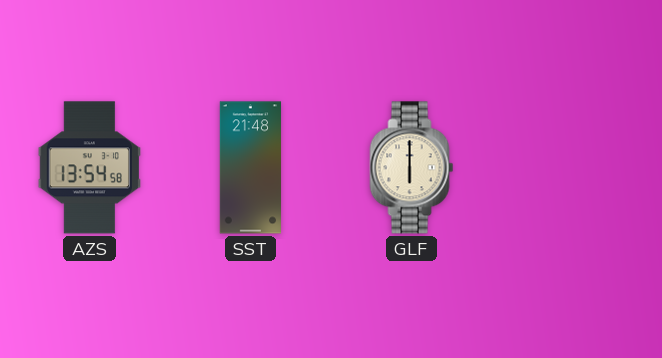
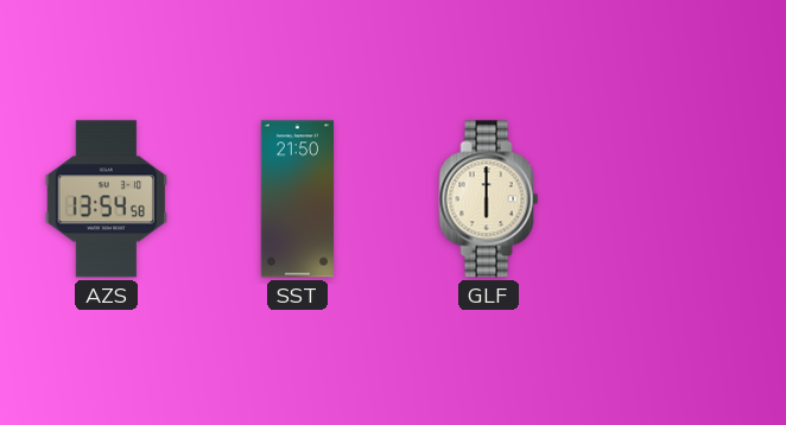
SST: 21:48 -> 21:50
